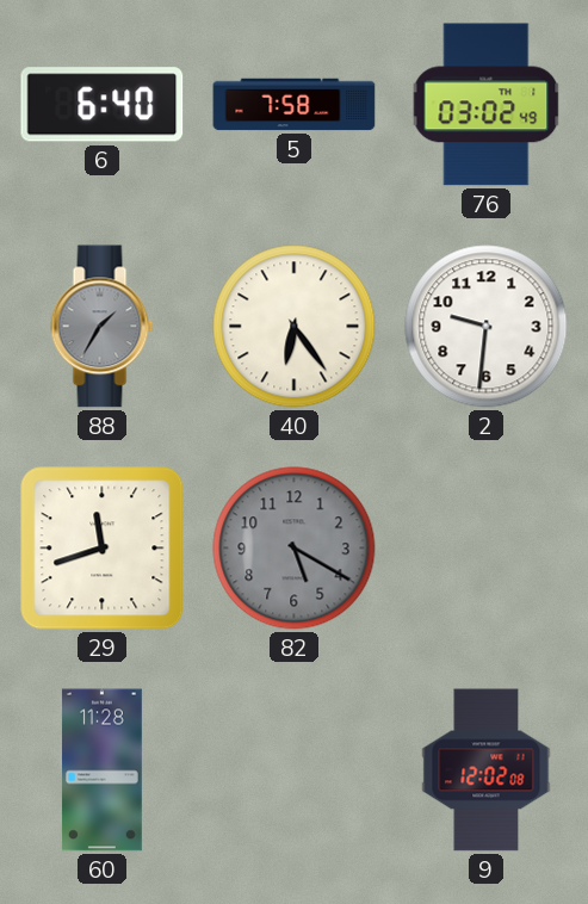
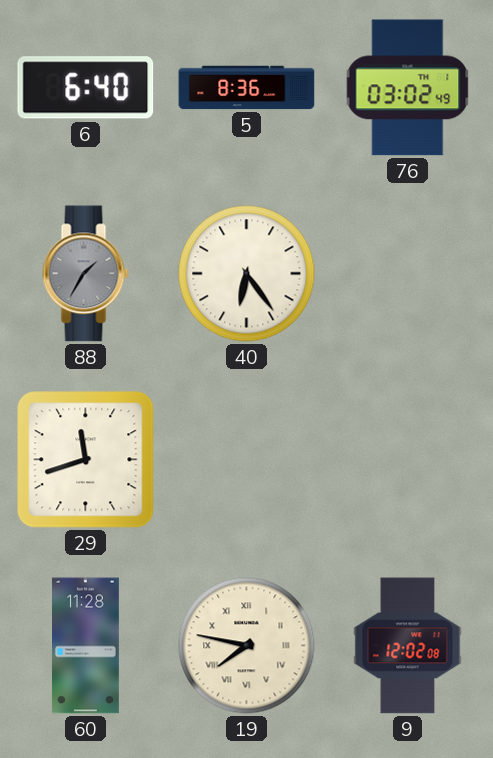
5: 7:58 -> 8:36
2: 9:31 -> none
82: 5:20 -> none
19: none -> 7:47
